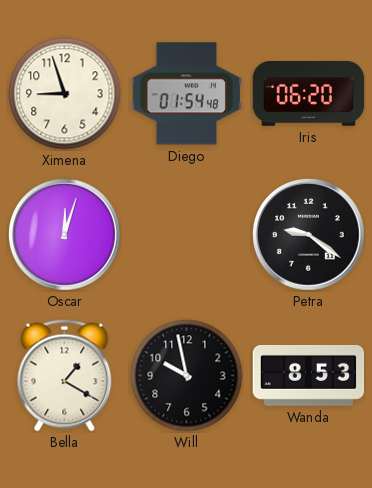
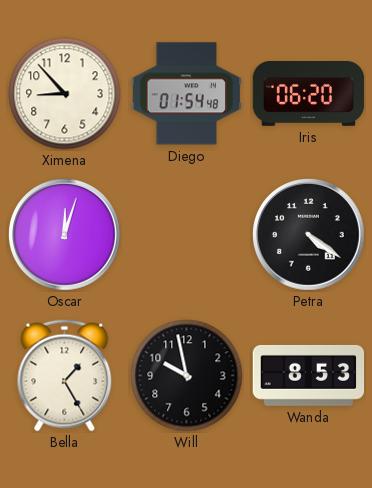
Ximena: 8:57 -> 8:53
Petra: 9:21 -> 4:21
Bella: 1:20 -> 1:25
